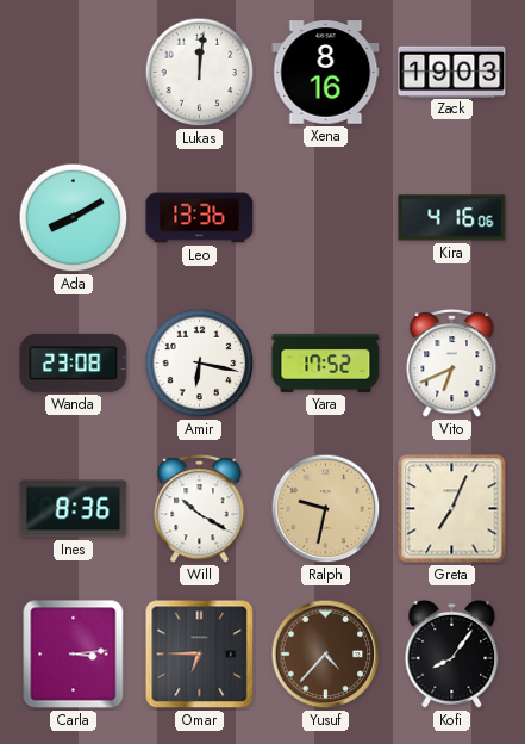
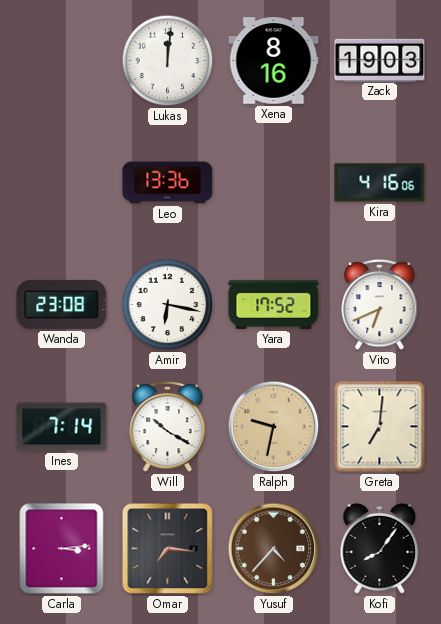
Ada: 8:10 -> none
Ines: 8:36 -> 7:14
Greta: 7:04 -> 7:01
Omar: 6:45 -> 7:16
